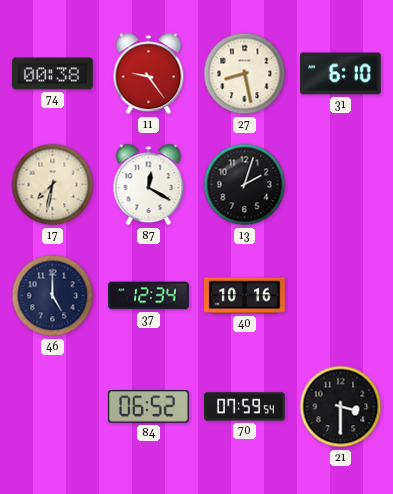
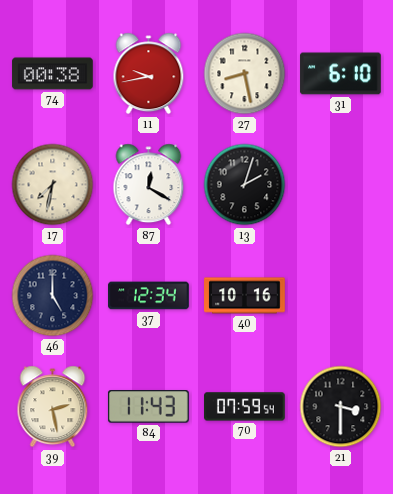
11: 9:24 -> 9:43
39: none -> 2:28
84: 06:52 -> 11:43
